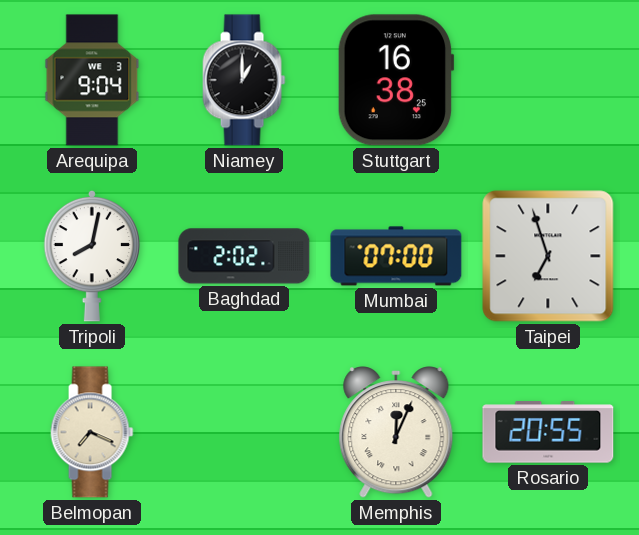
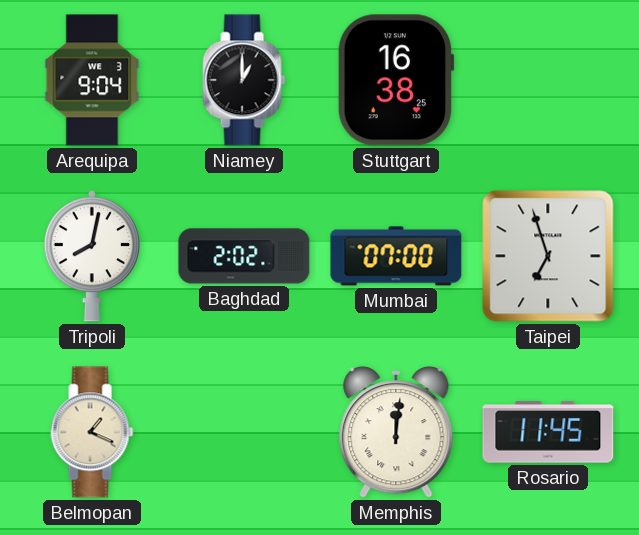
Belmopan: 7:19 -> 1:19
Memphis: 12:04 -> 12:01
Rosario: 20:55 -> 11:45
